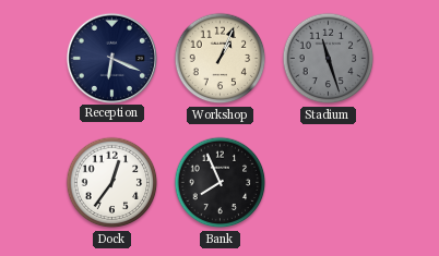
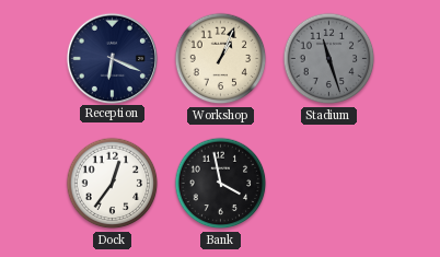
Bank: 7:56 -> 3:58
